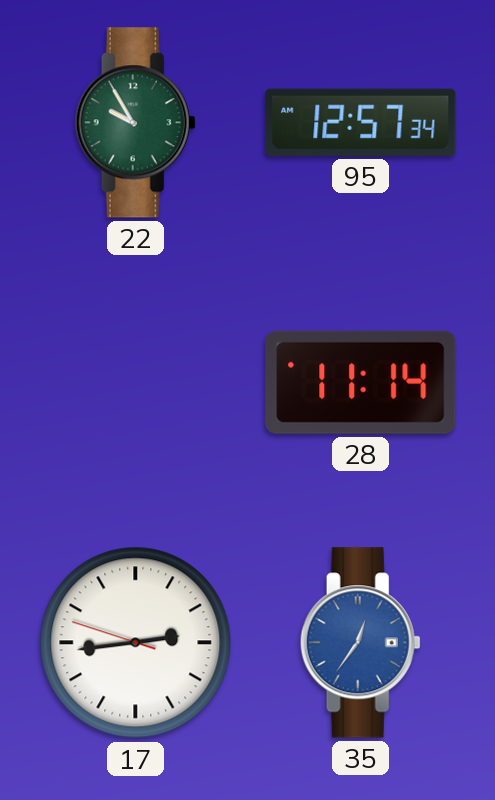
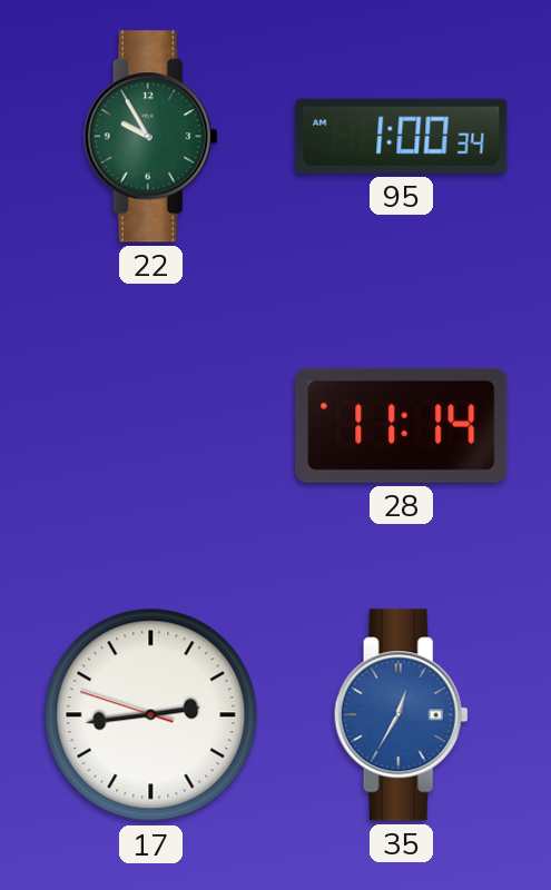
95: 12:57 -> 1:00
35: 12:36 -> 12:35
